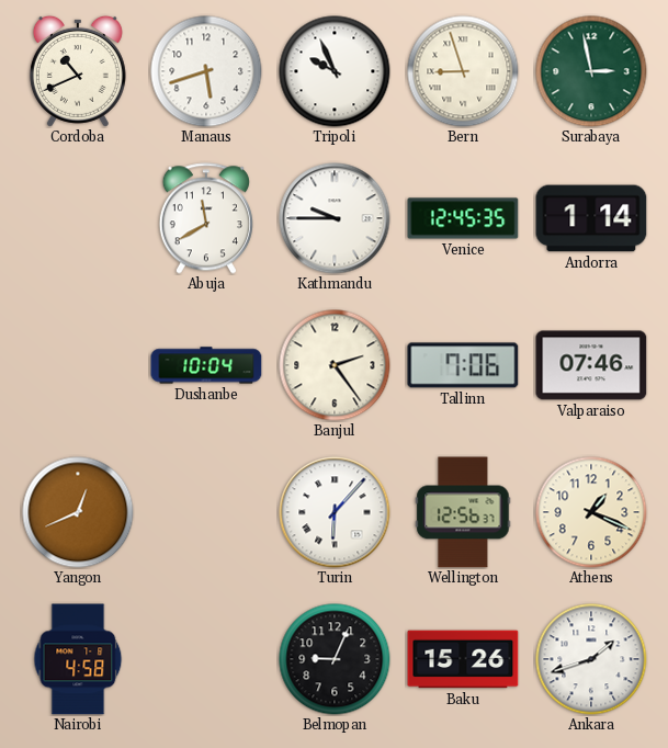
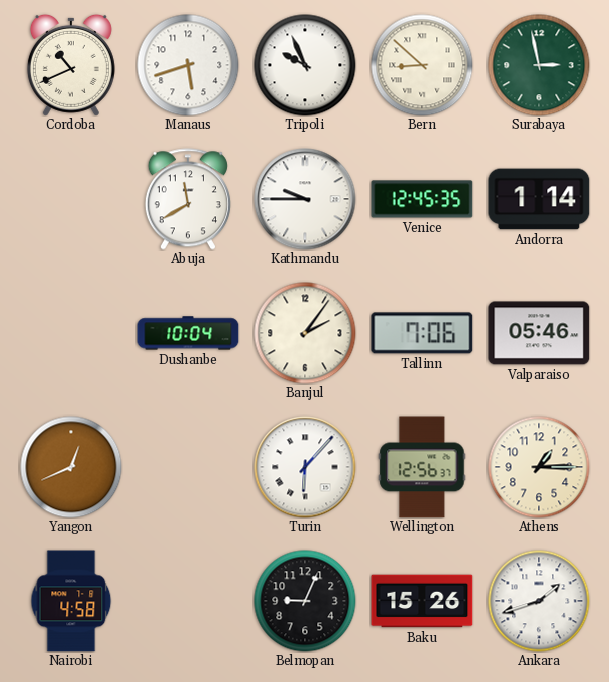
Bern: 8:57 -> 8:52
Banjul: 2:24 -> 2:06
Valparaiso: 07:46 -> 05:46
Athens: 1:19 -> 1:15
